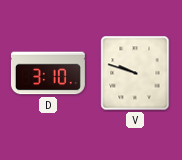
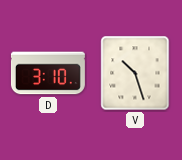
V: 9:48 -> 10:27
